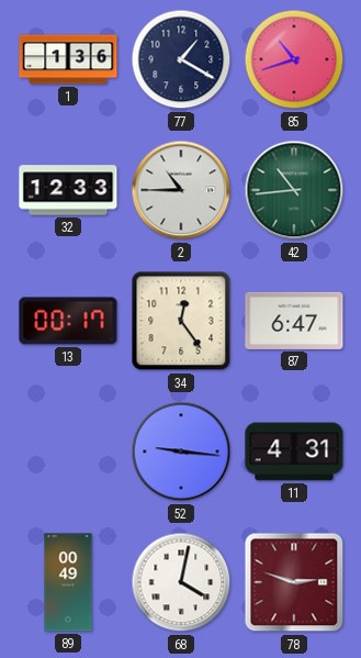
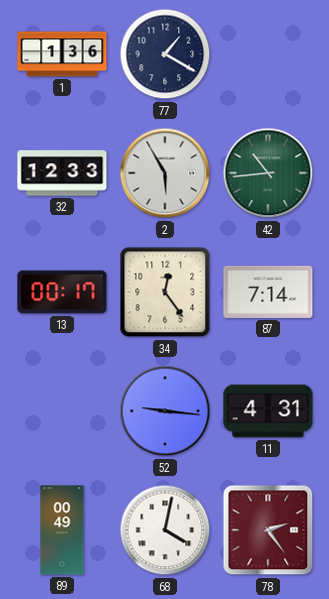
85: 10:42 -> none
2: 10:45 -> 5:55
87: 6:47 -> 7:14
78: 2:48 -> 2:24
